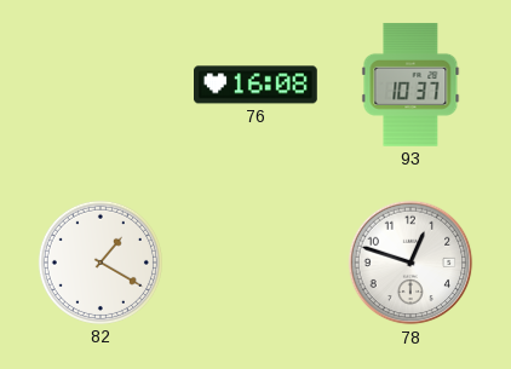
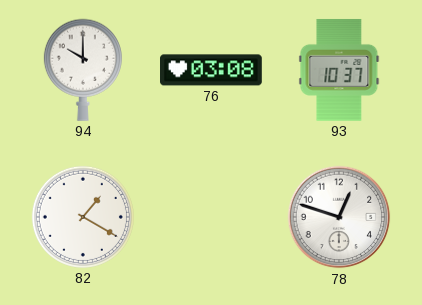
94: none -> 10:00
76: 16:08 -> 03:08
